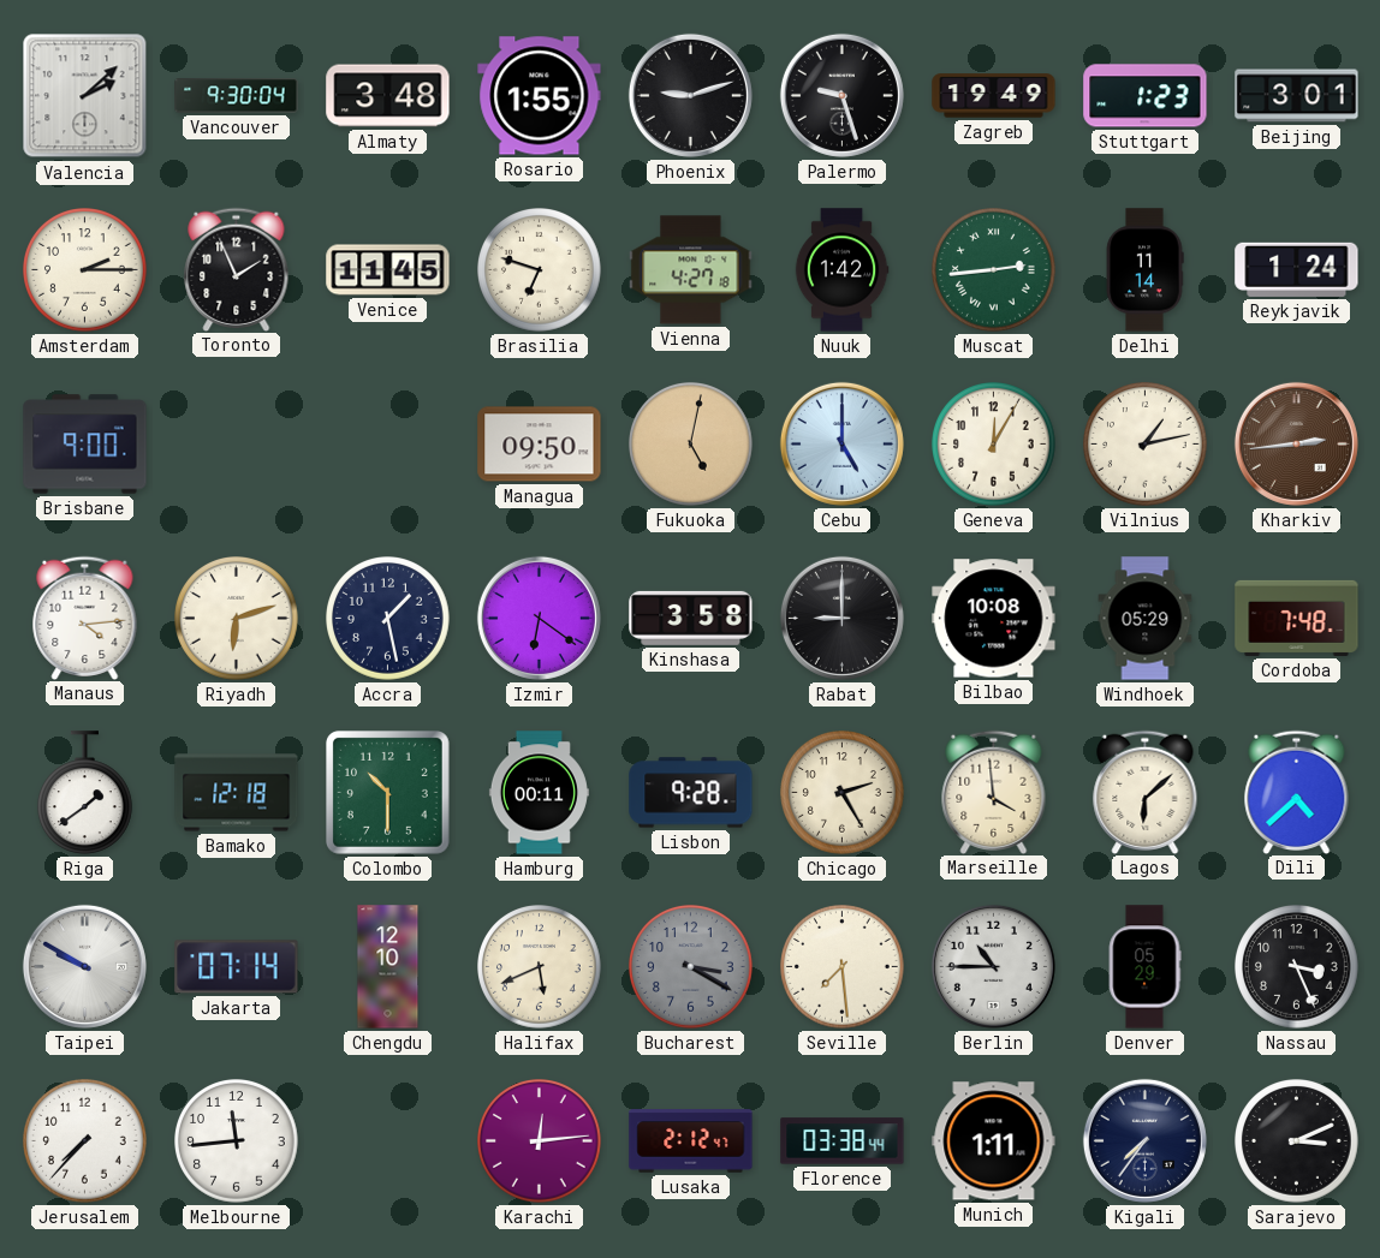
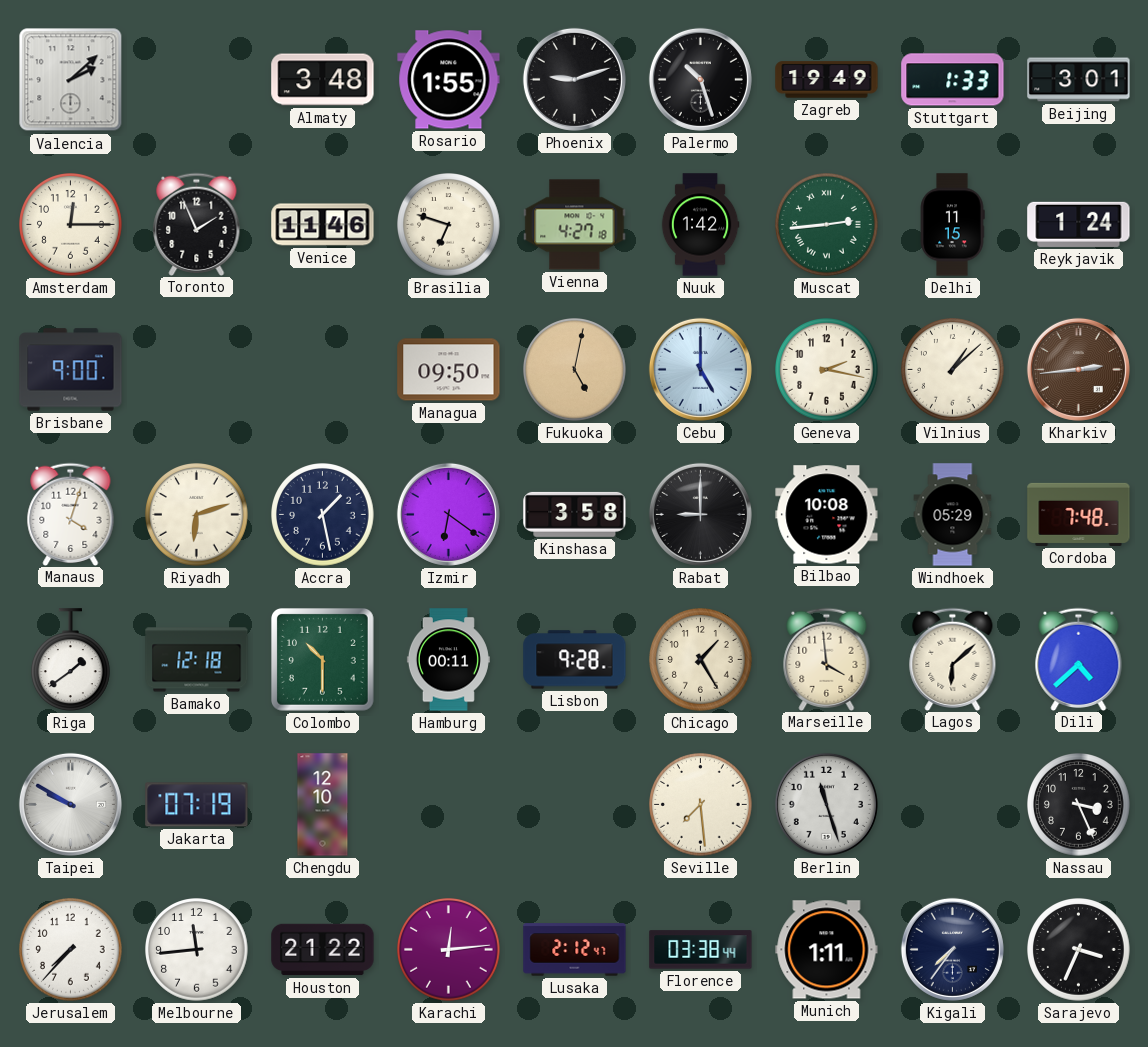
Vancouver: 9:30 -> none
Palermo: 9:27 -> 10:27
Stuttgart: 1:23 -> 1:33
Amsterdam: 2:15 -> 12:15
Venice: 11:45 -> 11:46
Delhi: 11:14 -> 11:15
Geneva: 12:05 -> 2:17
Vilnius: 1:13 -> 1:08
Manaus: 4:14 -> 4:03
Chicago: 2:25 -> 1:25
Jakarta: 07:14 -> 07:19
Halifax: 5:41 -> none
Bucharest: 3:20 -> none
Berlin: 10:45 -> 11:27
Denver: 05:29 -> none
Houston: none -> 21:22
Sarajevo: 3:11 -> 3:34
